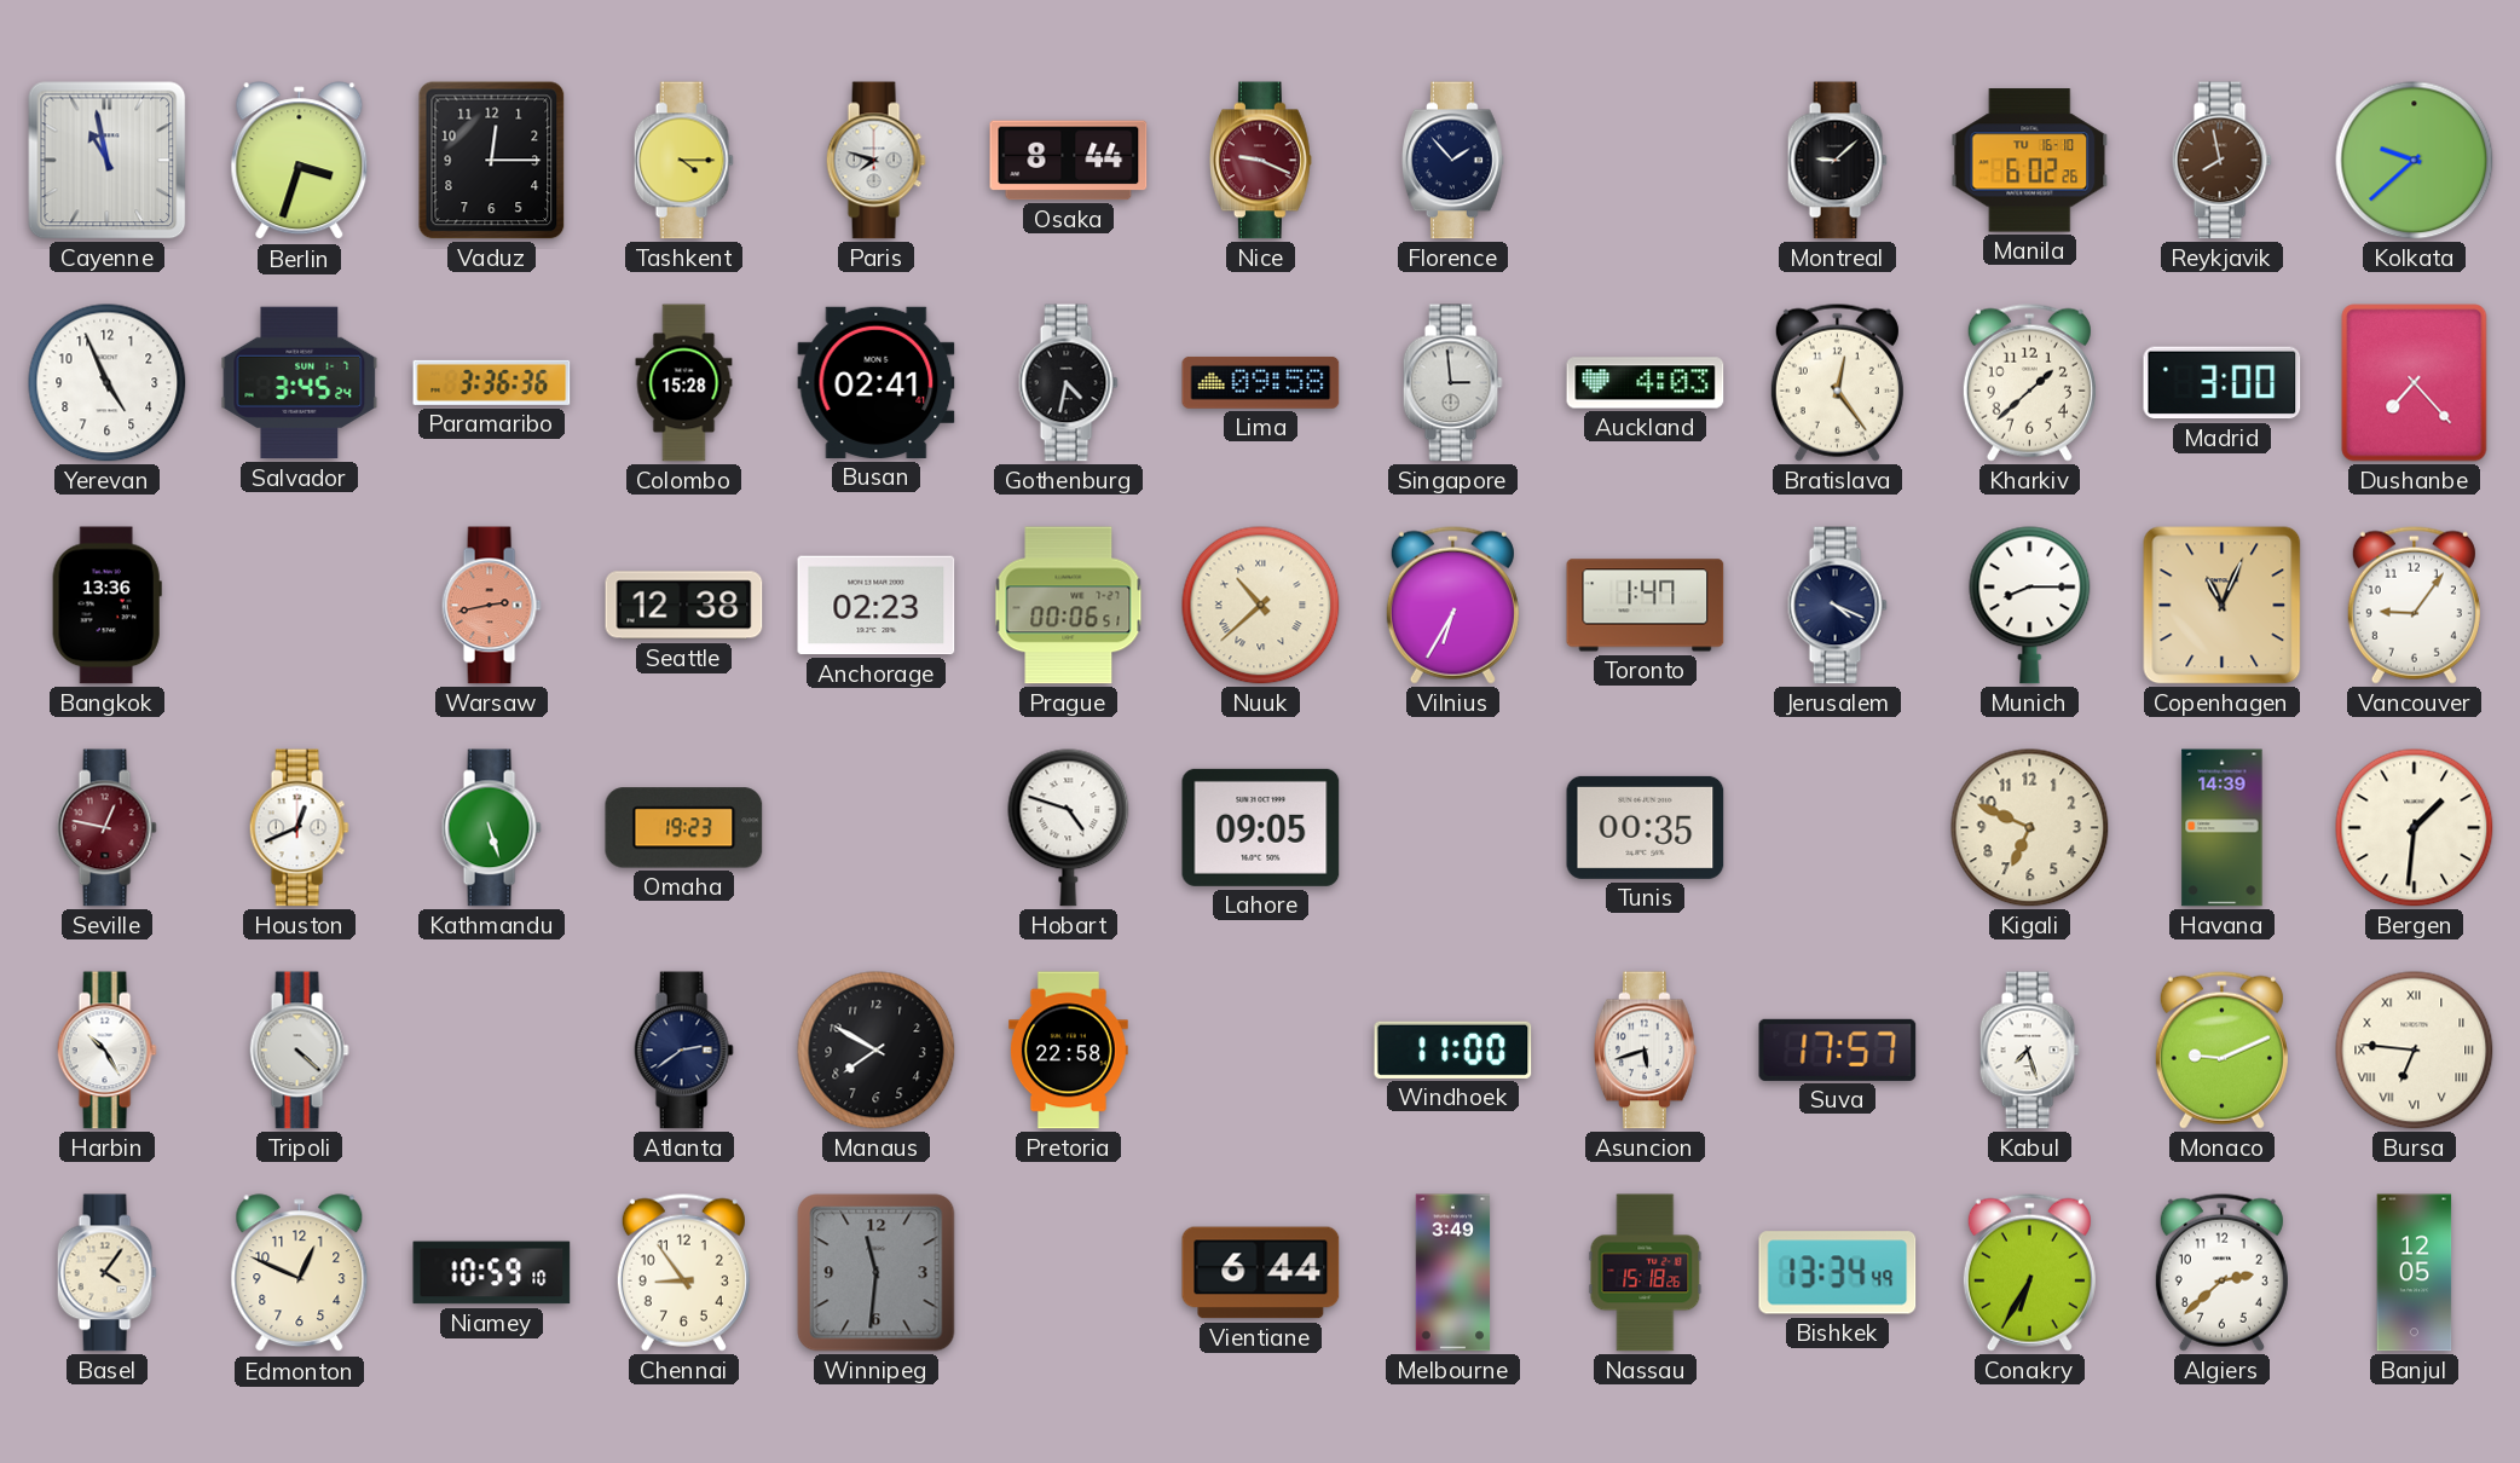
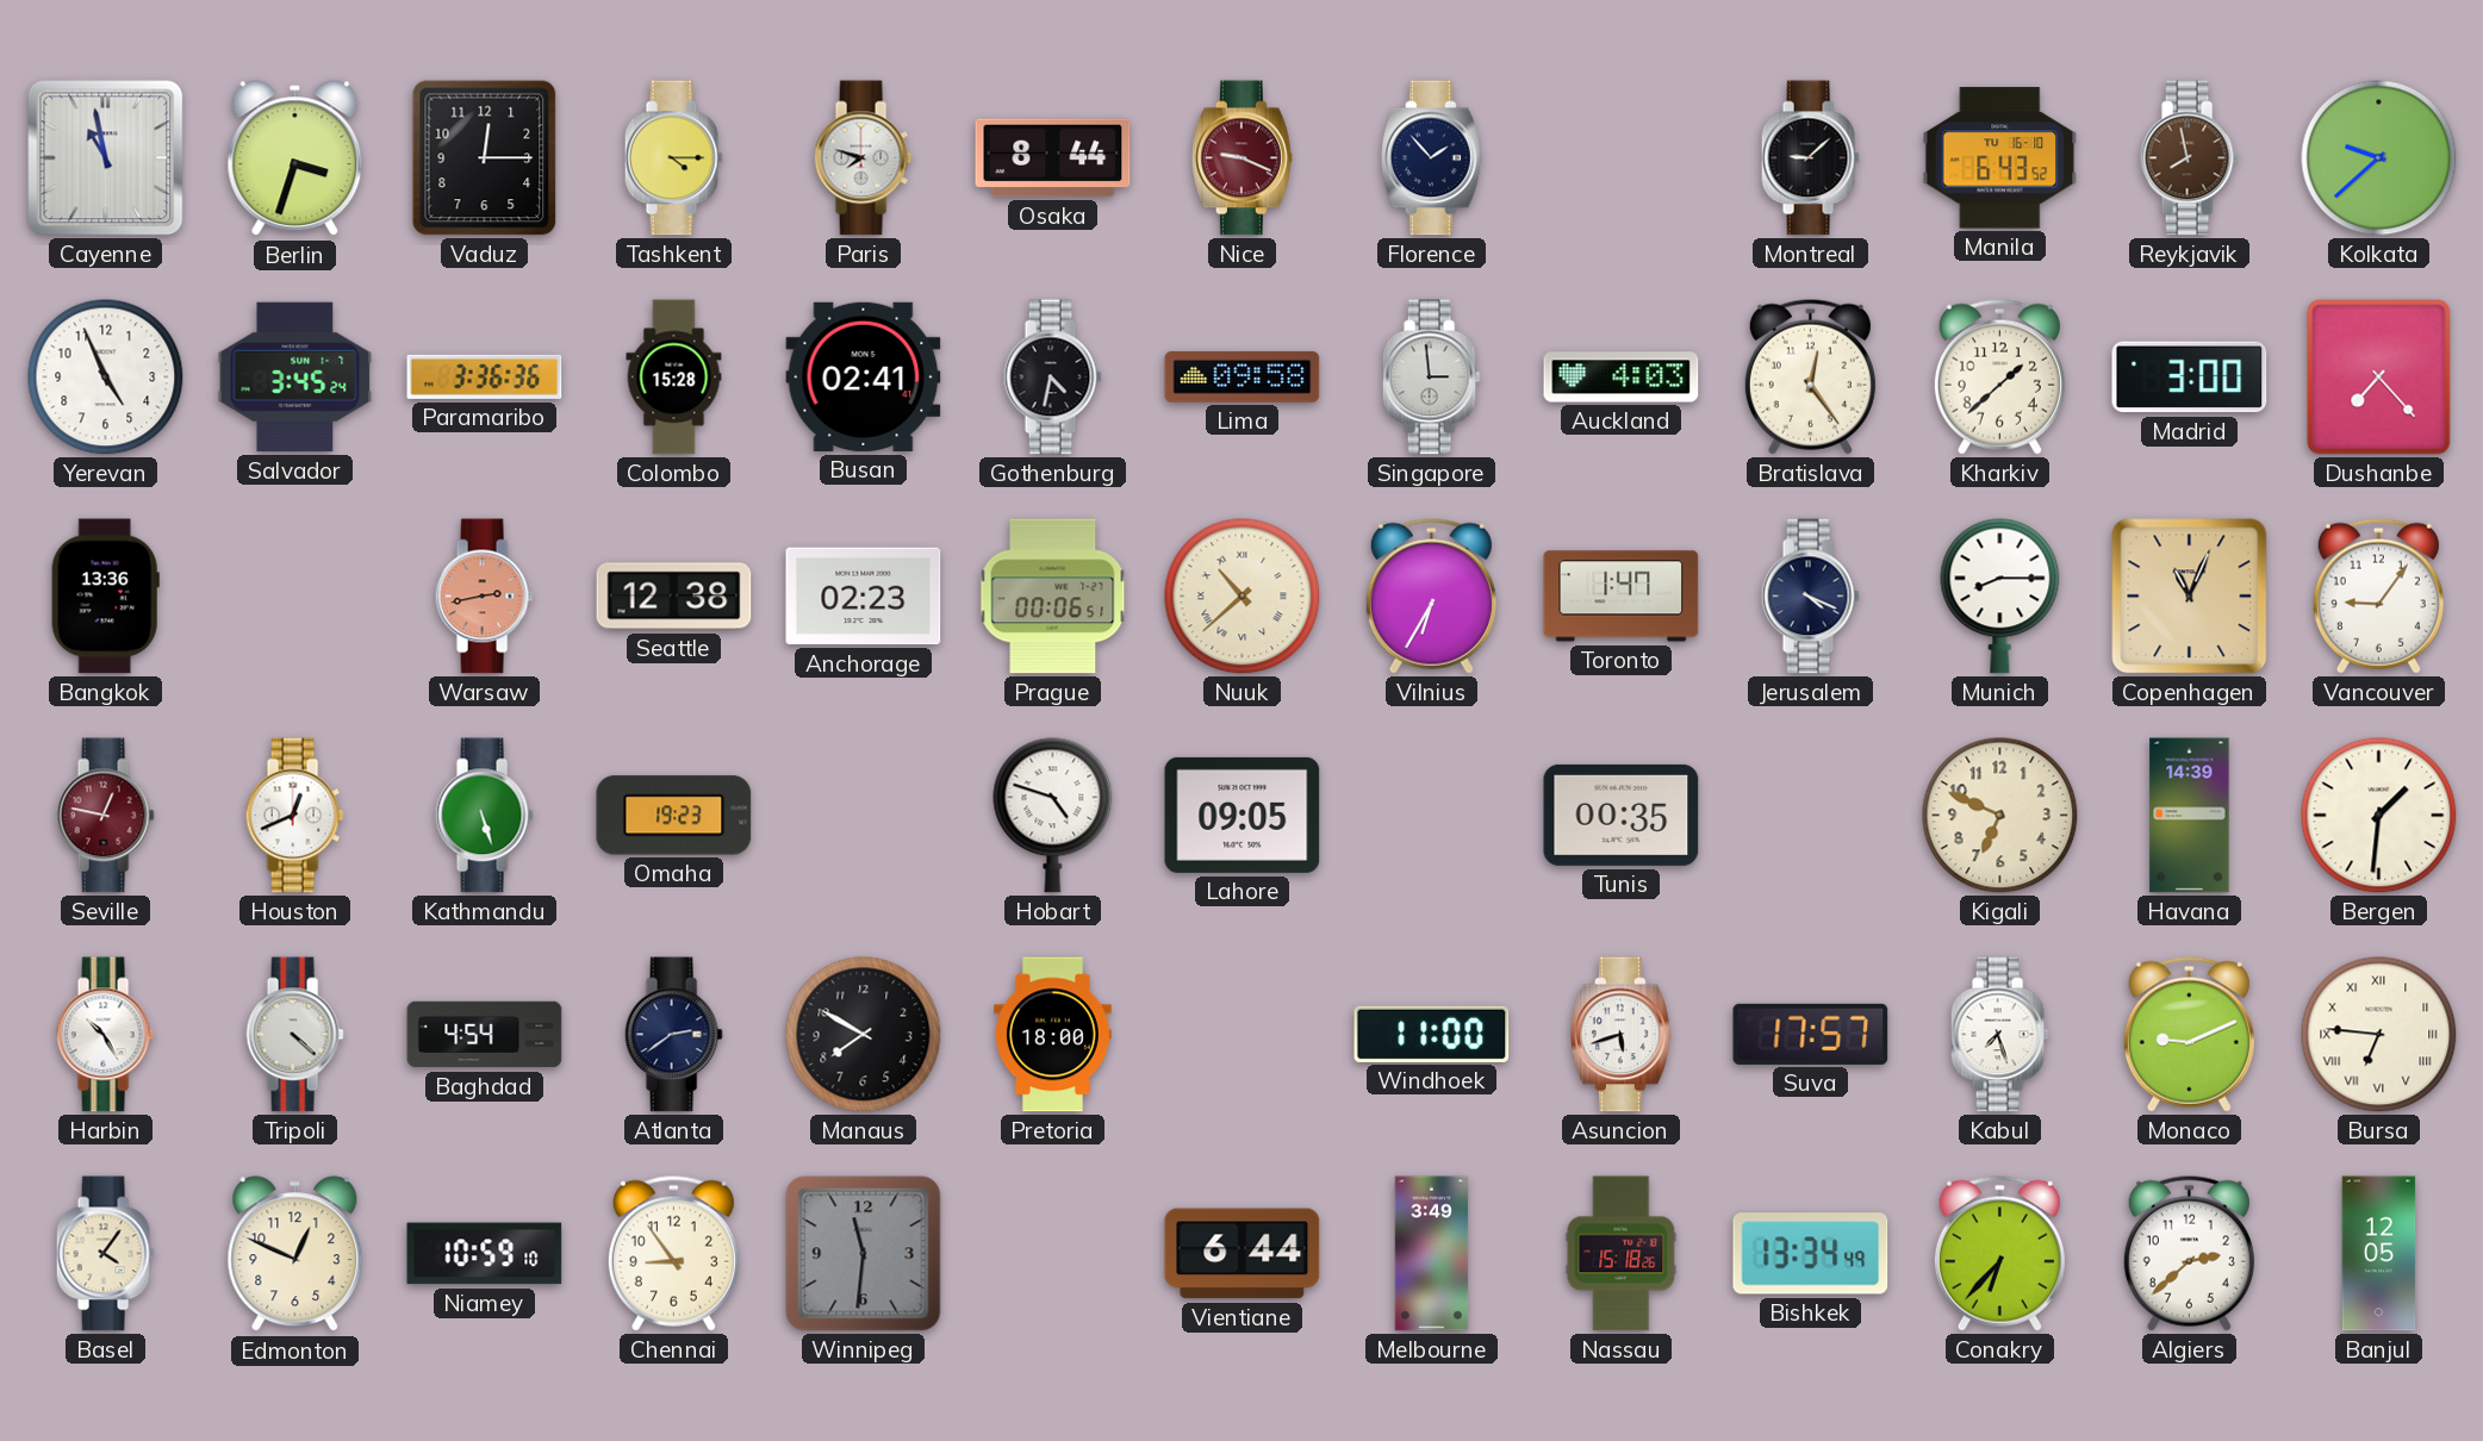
Manila: 6:02 -> 6:43
Baghdad: none -> 4:54
Pretoria: 22:58 -> 18:00
Conakry: 6:35 -> 6:37
